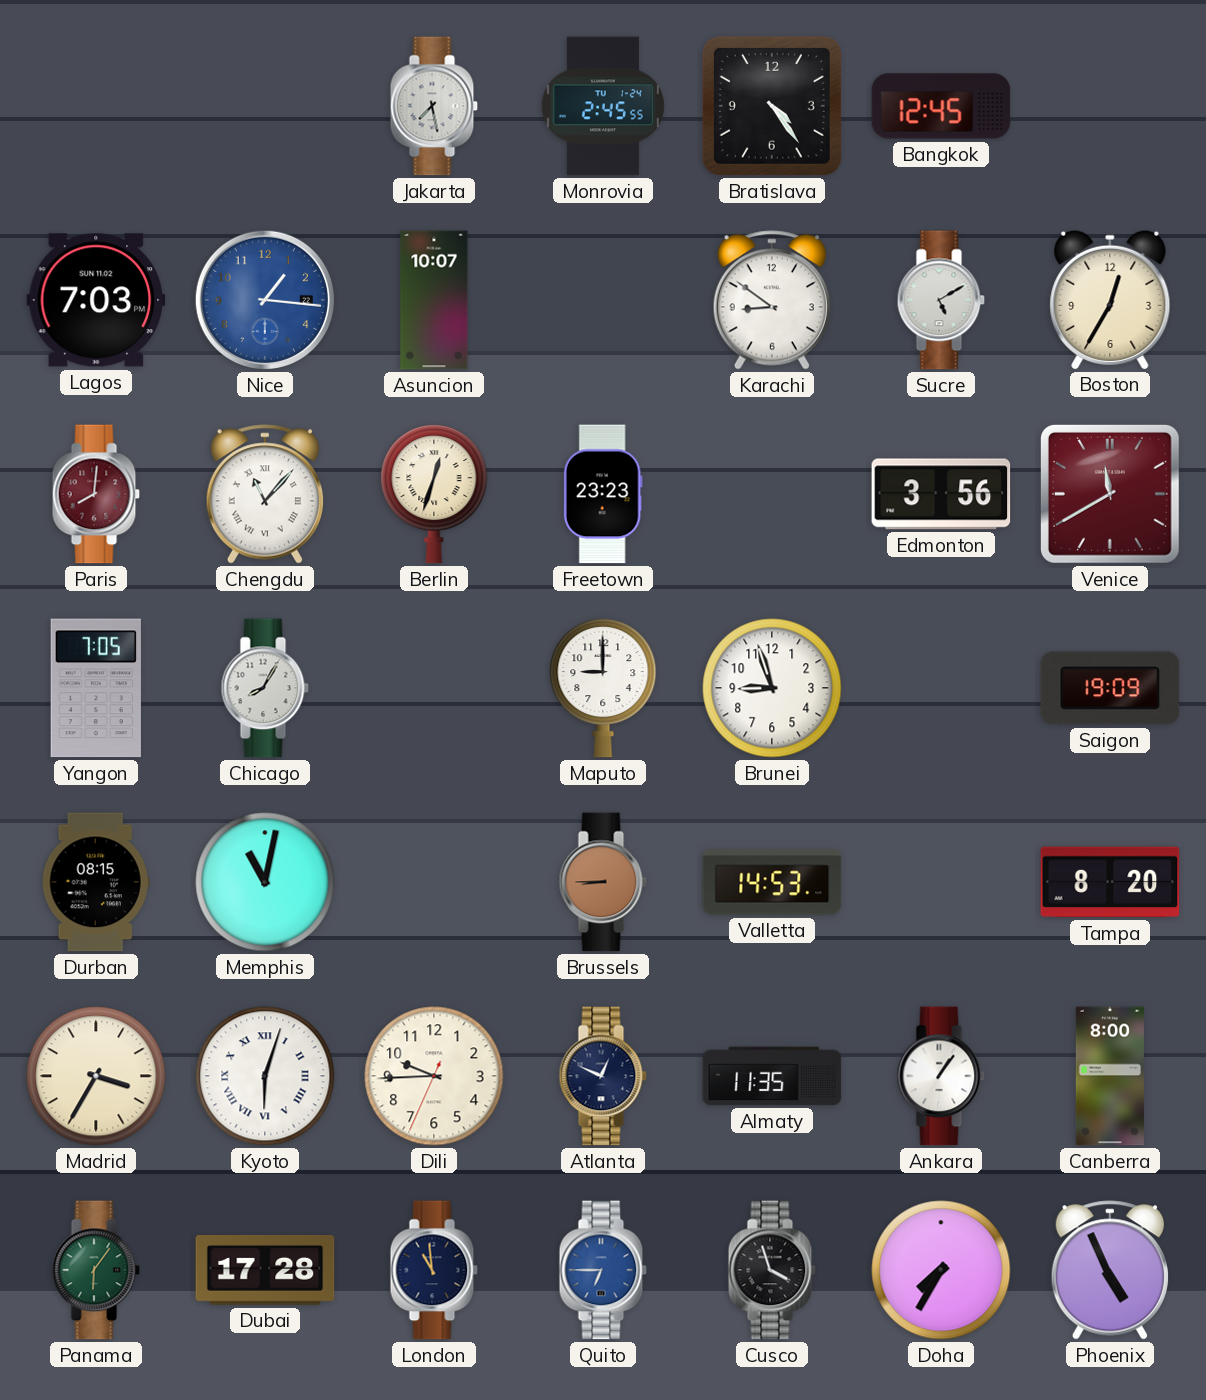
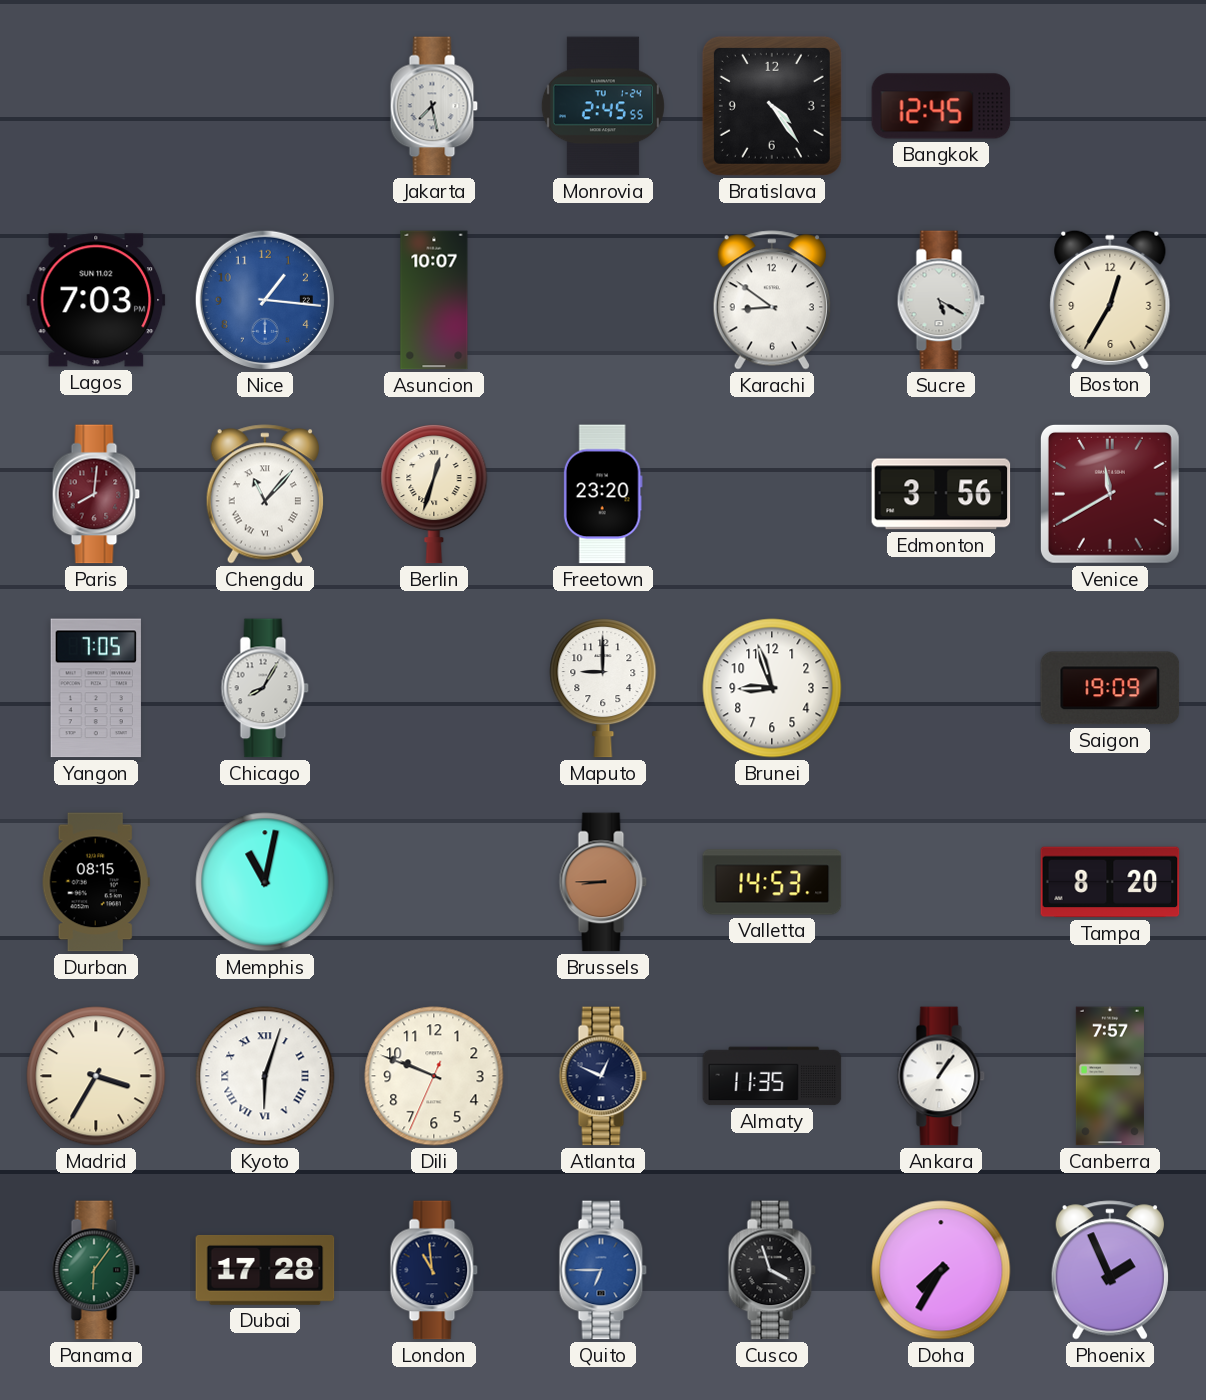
Sucre: 5:10 -> 5:20
Freetown: 23:23 -> 23:20
Dili: 9:44 -> 9:48
Canberra: 8:00 -> 7:57
Phoenix: 4:56 -> 1:56
